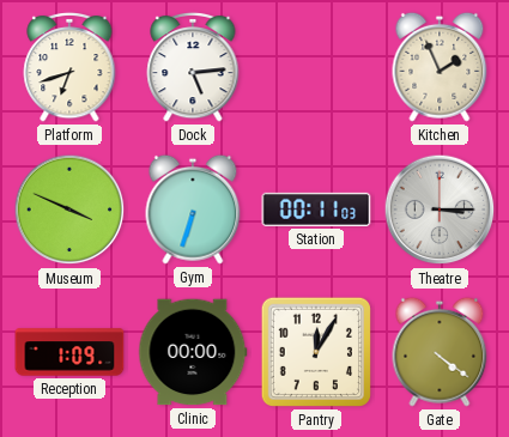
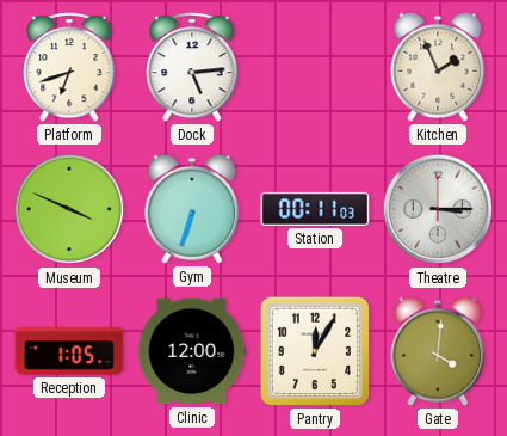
Reception: 1:09 -> 1:05
Clinic: 00:00 -> 12:00
Gate: 4:21 -> 4:01
